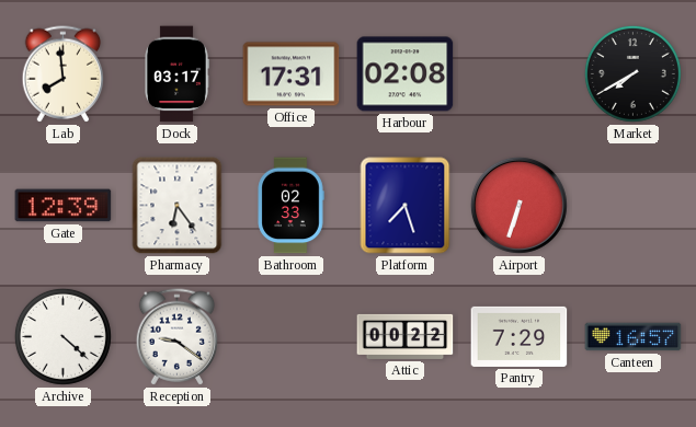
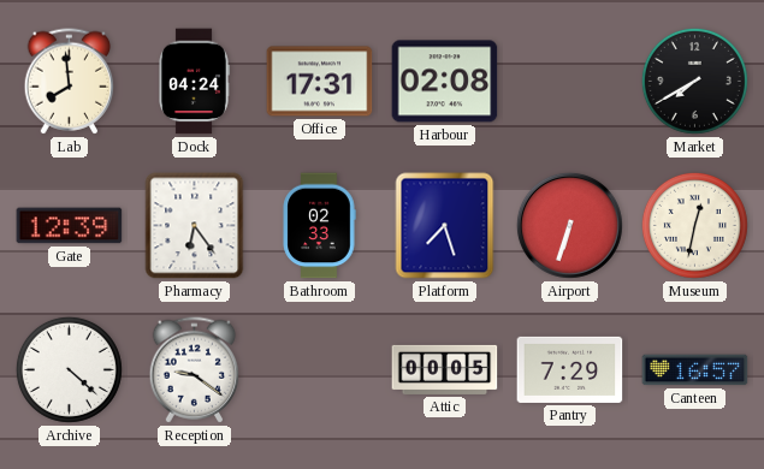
Dock: 03:17 -> 04:24
Museum: none -> 12:32
Attic: 00:22 -> 00:05
